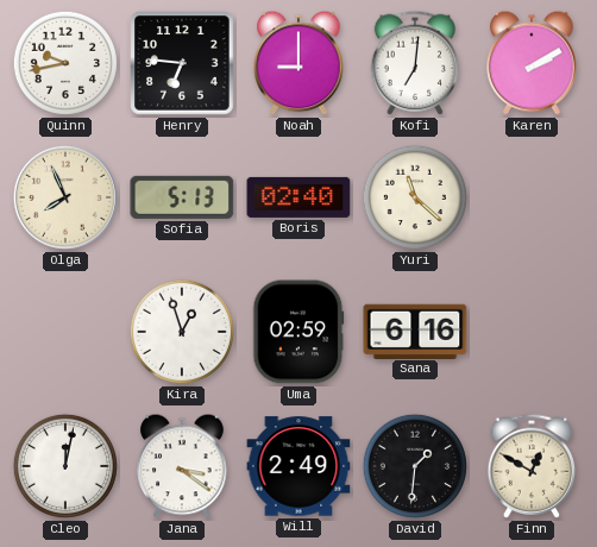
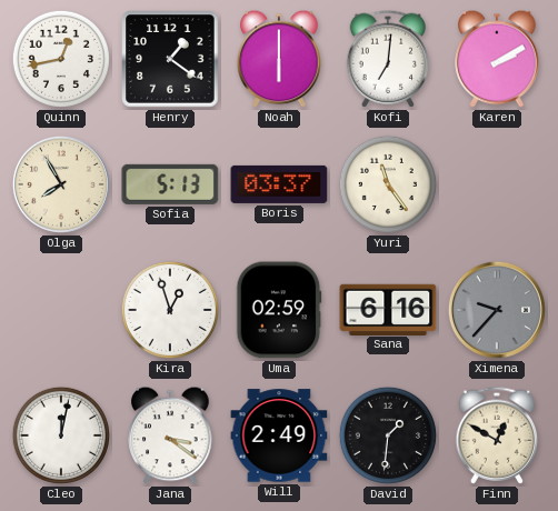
Quinn: 9:43 -> 12:43
Henry: 6:46 -> 1:21
Noah: 9:00 -> 6:00
Olga: 7:56 -> 7:55
Boris: 02:40 -> 03:37
Yuri: 11:22 -> 11:24
Ximena: none -> 9:37
